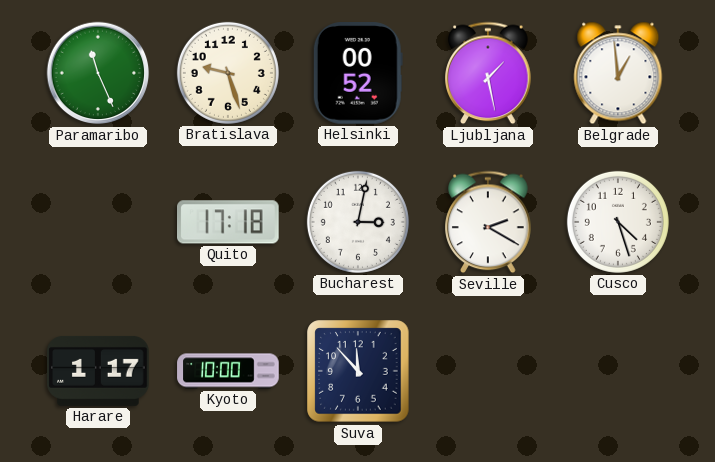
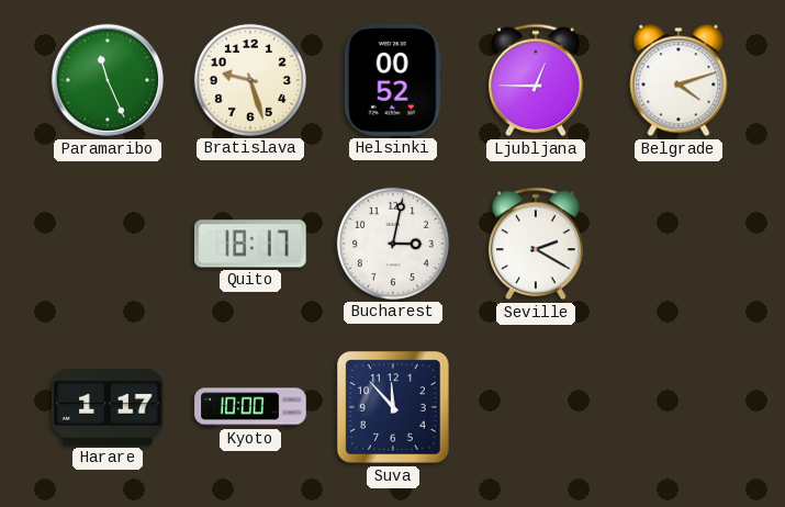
Ljubljana: 1:28 -> 12:45
Belgrade: 12:59 -> 4:12
Quito: 17:18 -> 18:17
Cusco: 4:27 -> none
